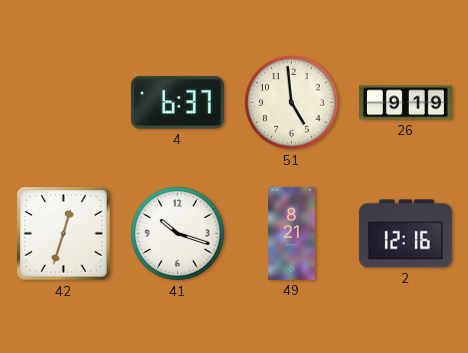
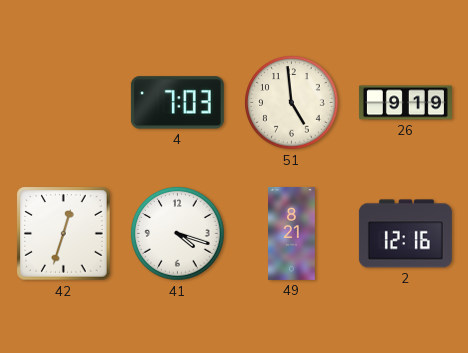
4: 6:37 -> 7:03
41: 10:18 -> 4:18
